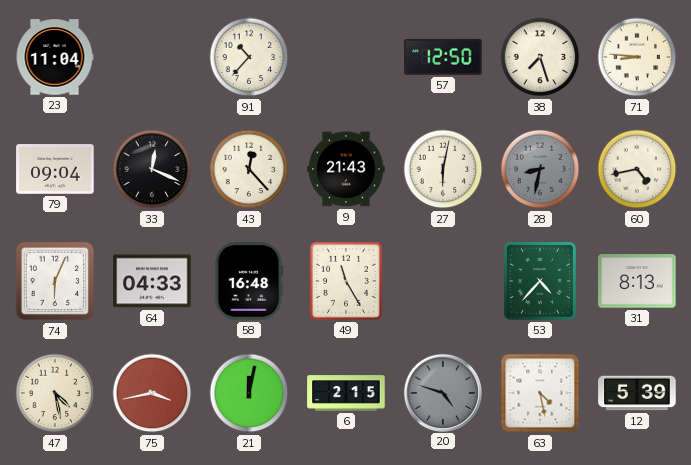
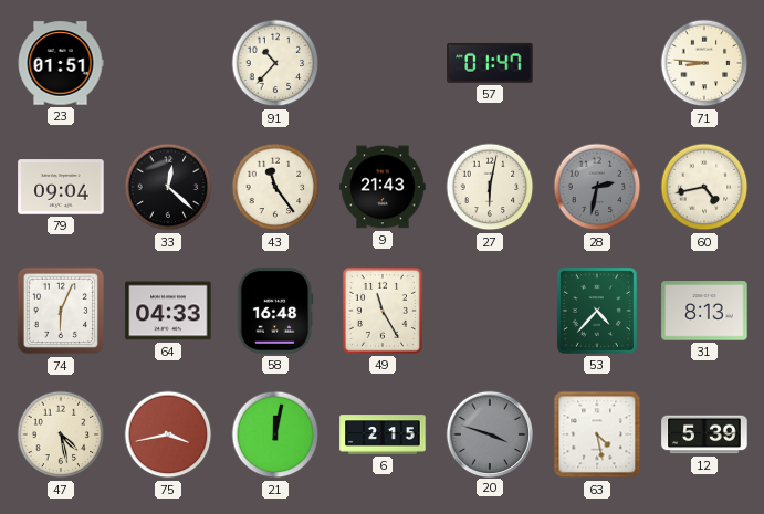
23: 11:04 -> 01:51
57: 12:50 -> 01:47
38: 7:27 -> none
33: 12:19 -> 12:22
43: 12:23 -> 11:24
28: 8:32 -> 2:32
20: 4:48 -> 3:48
